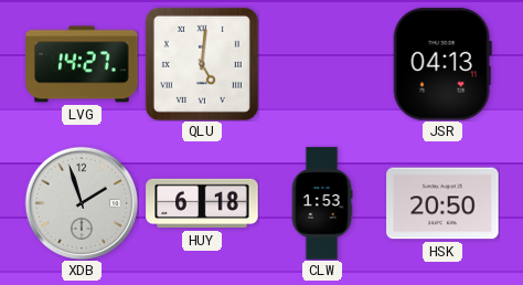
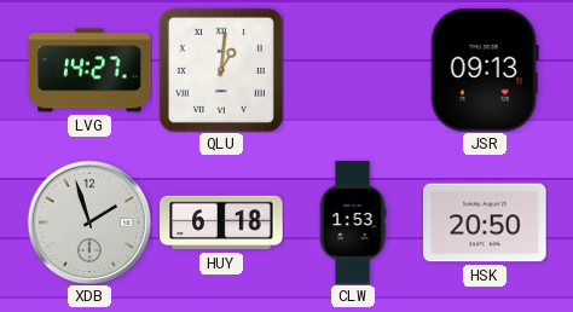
QLU: 5:01 -> 1:01
JSR: 04:13 -> 09:13
